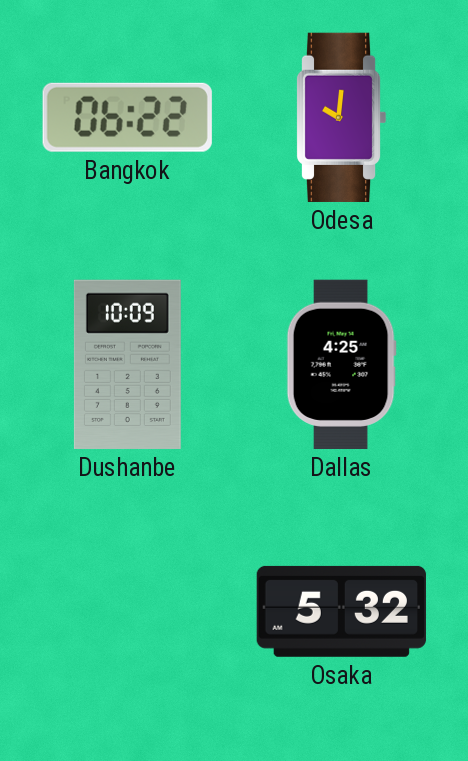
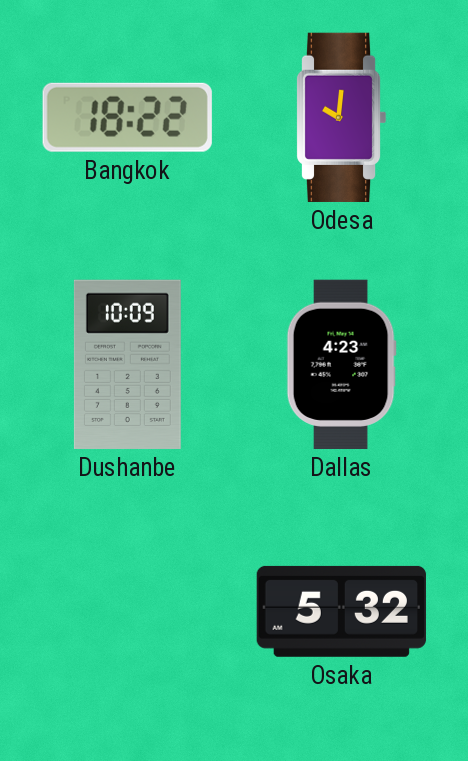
Bangkok: 06:22 -> 18:22
Dallas: 4:25 -> 4:23
